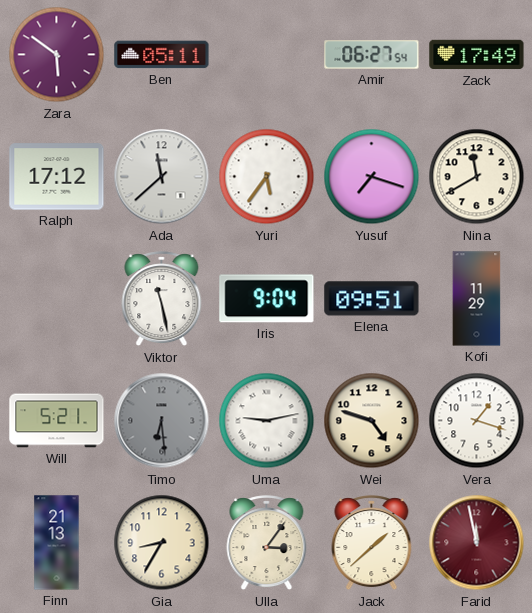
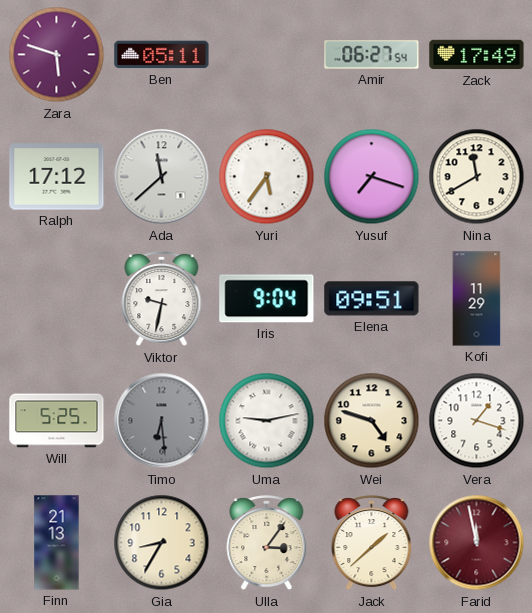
Zara: 5:51 -> 5:48
Viktor: 11:28 -> 9:32
Will: 5:21 -> 5:25
